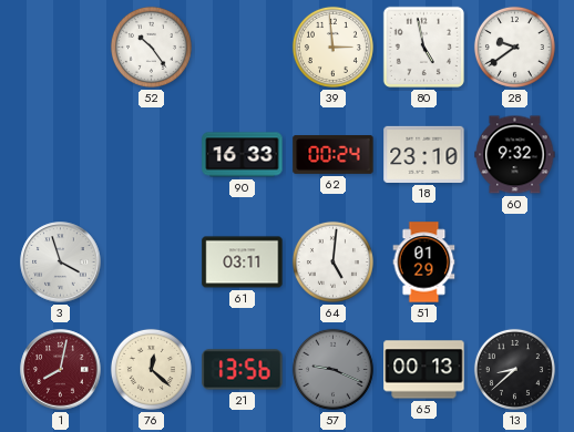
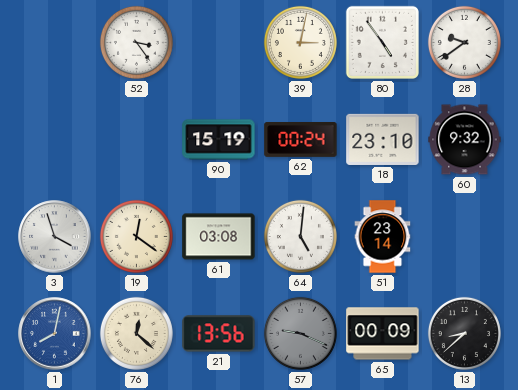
52: 10:24 -> 3:24
39: 2:59 -> 3:02
80: 4:58 -> 4:54
90: 16:33 -> 15:19
19: none -> 12:21
61: 03:11 -> 03:08
51: 01:29 -> 23:14
1 dial: burgundy -> blue
65: 00:13 -> 00:09
